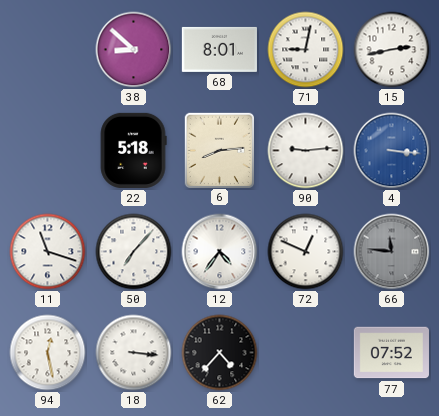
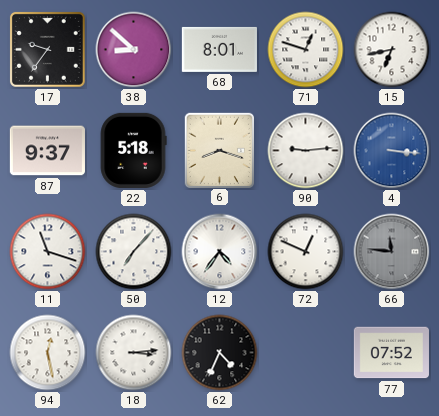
17: none -> 9:36
71: 9:02 -> 12:48
15: 2:43 -> 6:43
87: none -> 9:37
6: 8:14 -> 8:18
18: 3:16 -> 3:14
62: 4:37 -> 4:34
